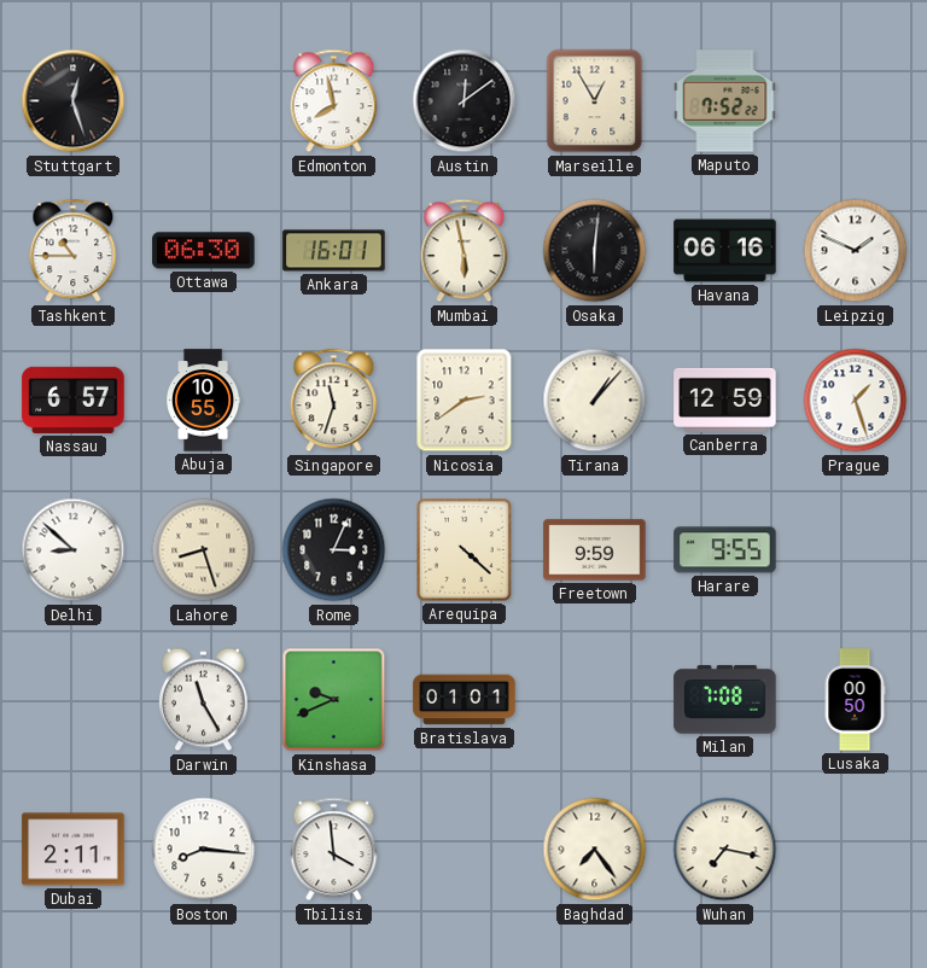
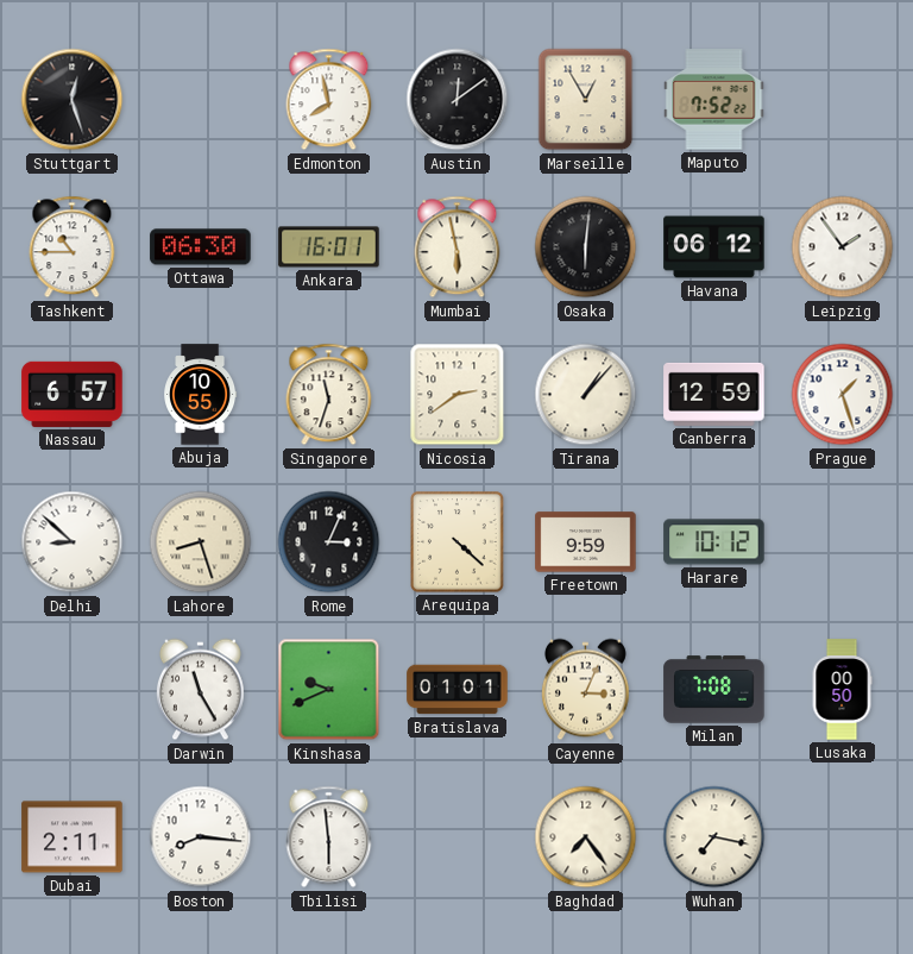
Havana: 06:16 -> 06:12
Leipzig: 1:49 -> 1:54
Harare: 9:55 -> 10:12
Cayenne: none -> 3:04
Tbilisi: 3:59 -> 5:59
